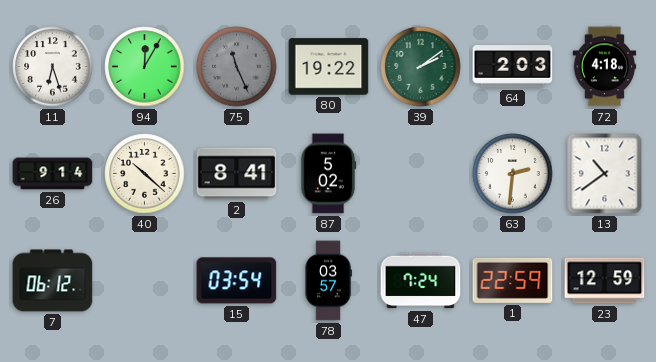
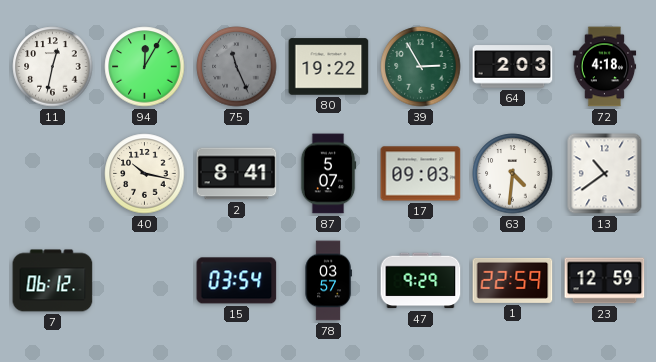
11: 6:27 -> 12:32
39: 2:09 -> 2:55
26: 9:14 -> none
40: 10:22 -> 10:17
87: 5:02 -> 5:07
17: none -> 09:03
63: 2:31 -> 4:31
47: 7:24 -> 9:29
